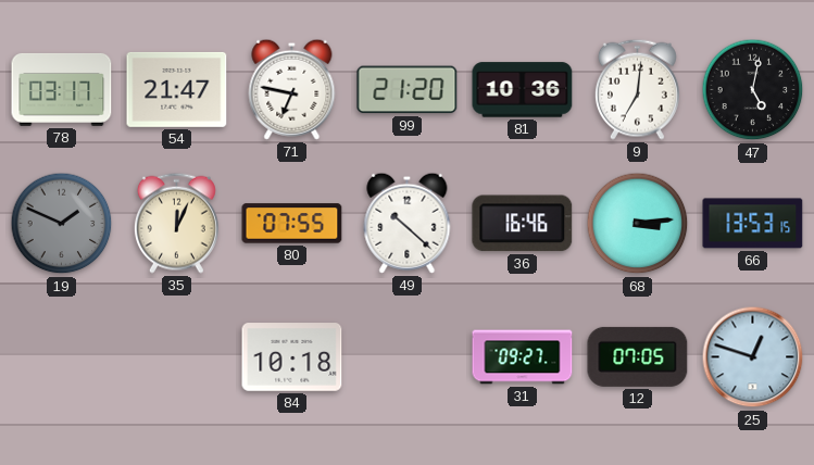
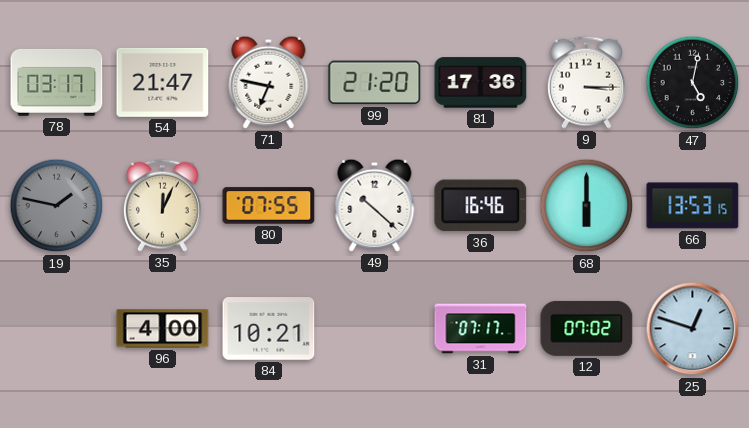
81: 10:36 -> 17:36
9: 7:01 -> 3:15
19: 1:49 -> 1:47
68: 3:14 -> 6:00
96: none -> 4:00
84: 10:18 -> 10:21
31: 09:27 -> 07:17
12: 07:05 -> 07:02
